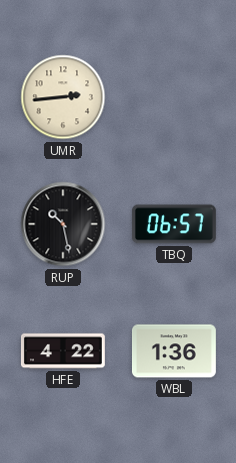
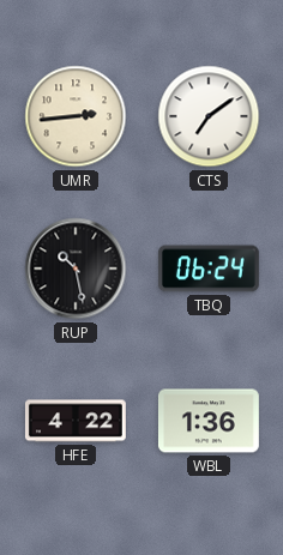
CTS: none -> 7:09
TBQ: 06:57 -> 06:24
